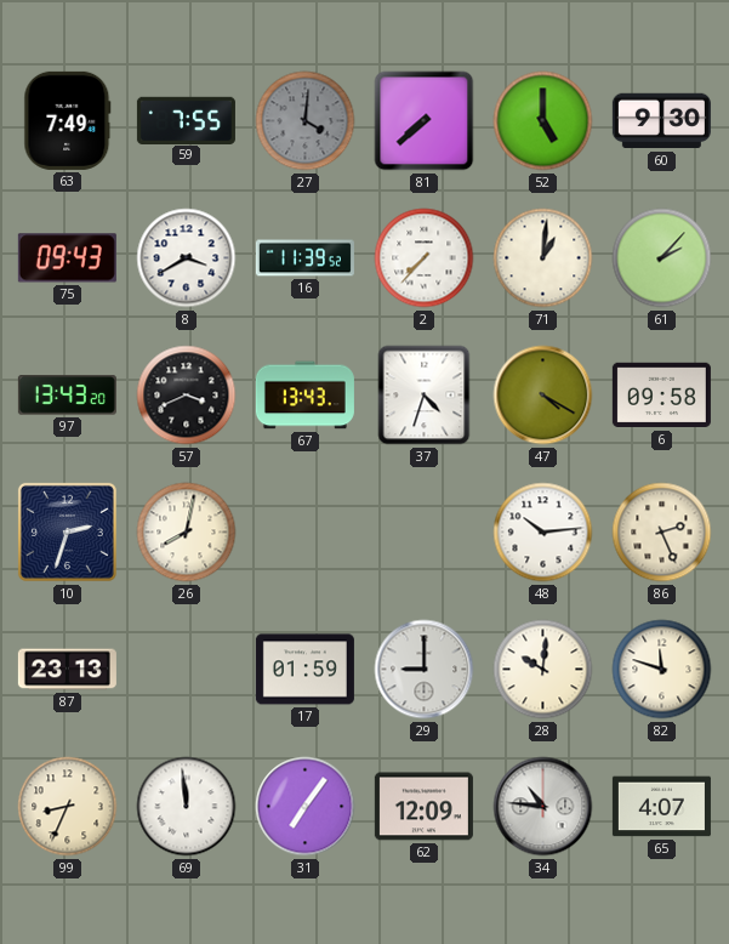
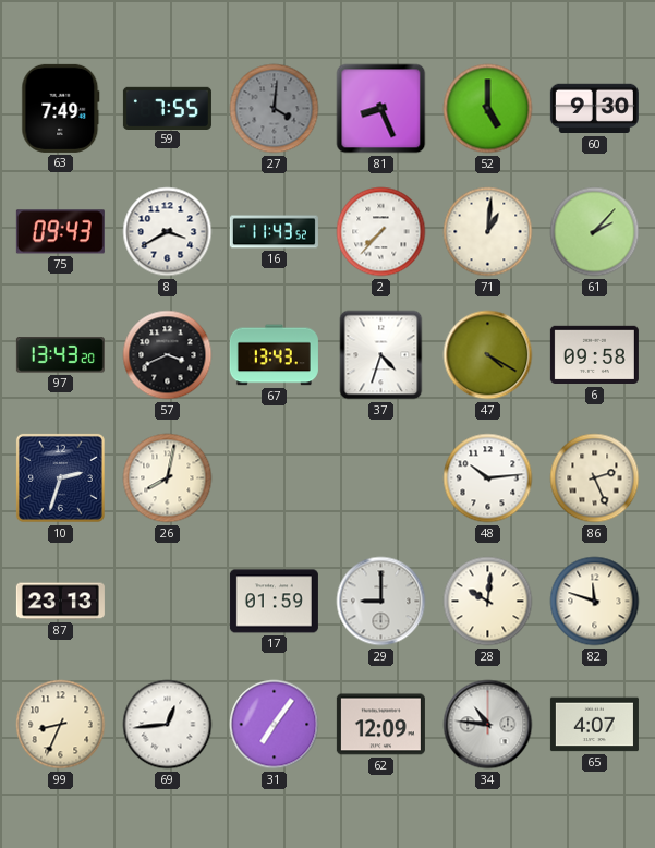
81: 7:38 -> 8:26
16: 11:39 -> 11:43
69: 11:59 -> 12:44
